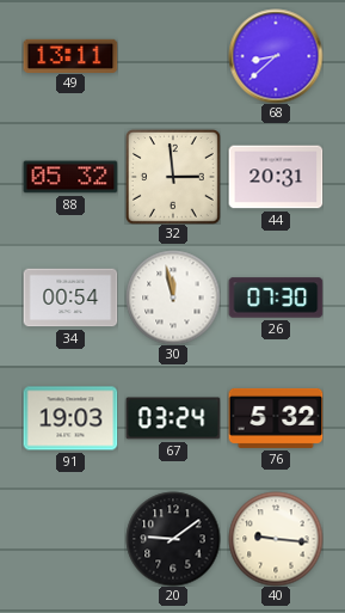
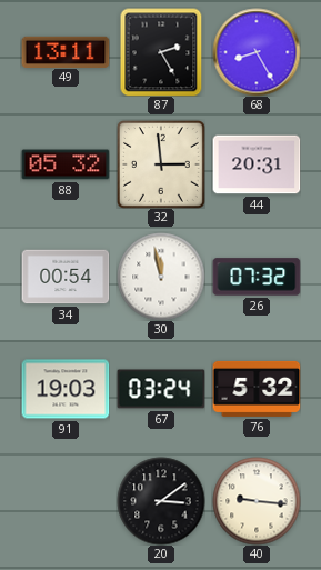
87: none -> 2:25
68: 8:38 -> 8:25
26: 07:30 -> 07:32
20: 9:09 -> 3:09
